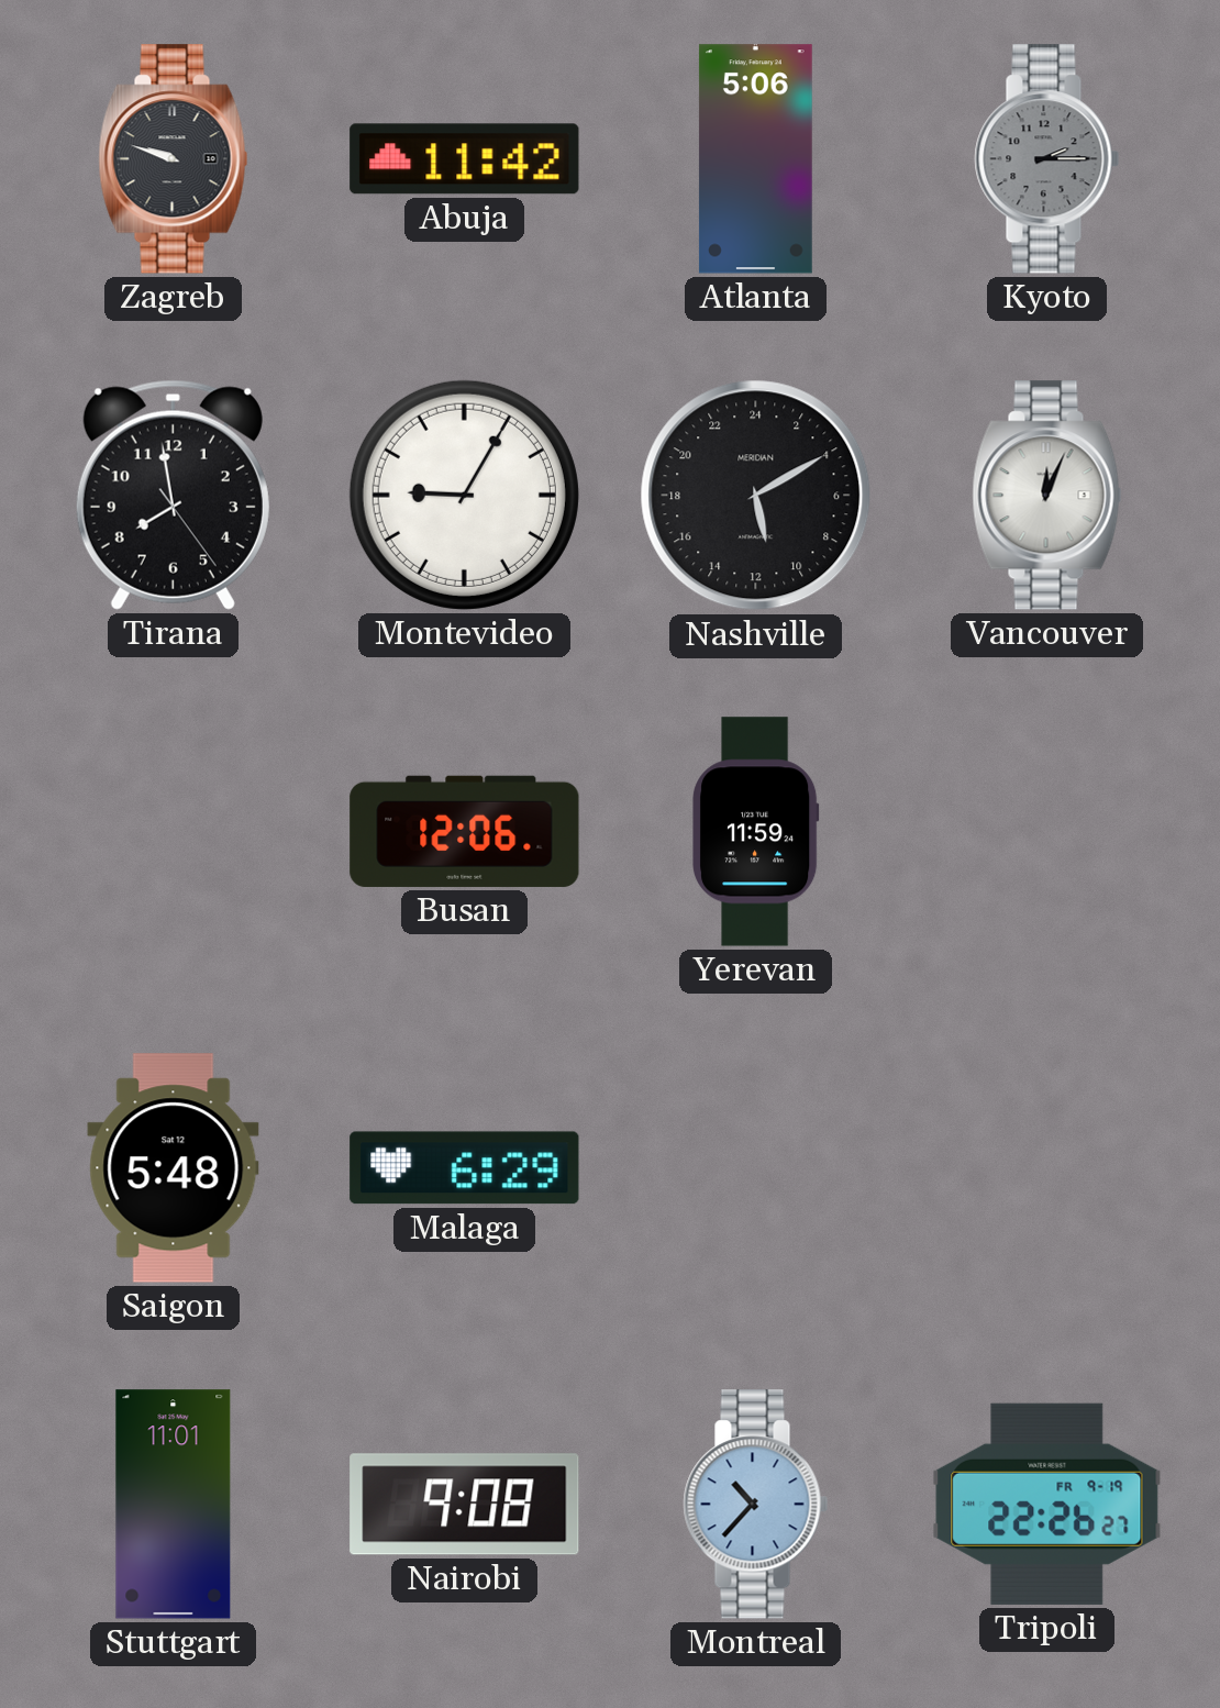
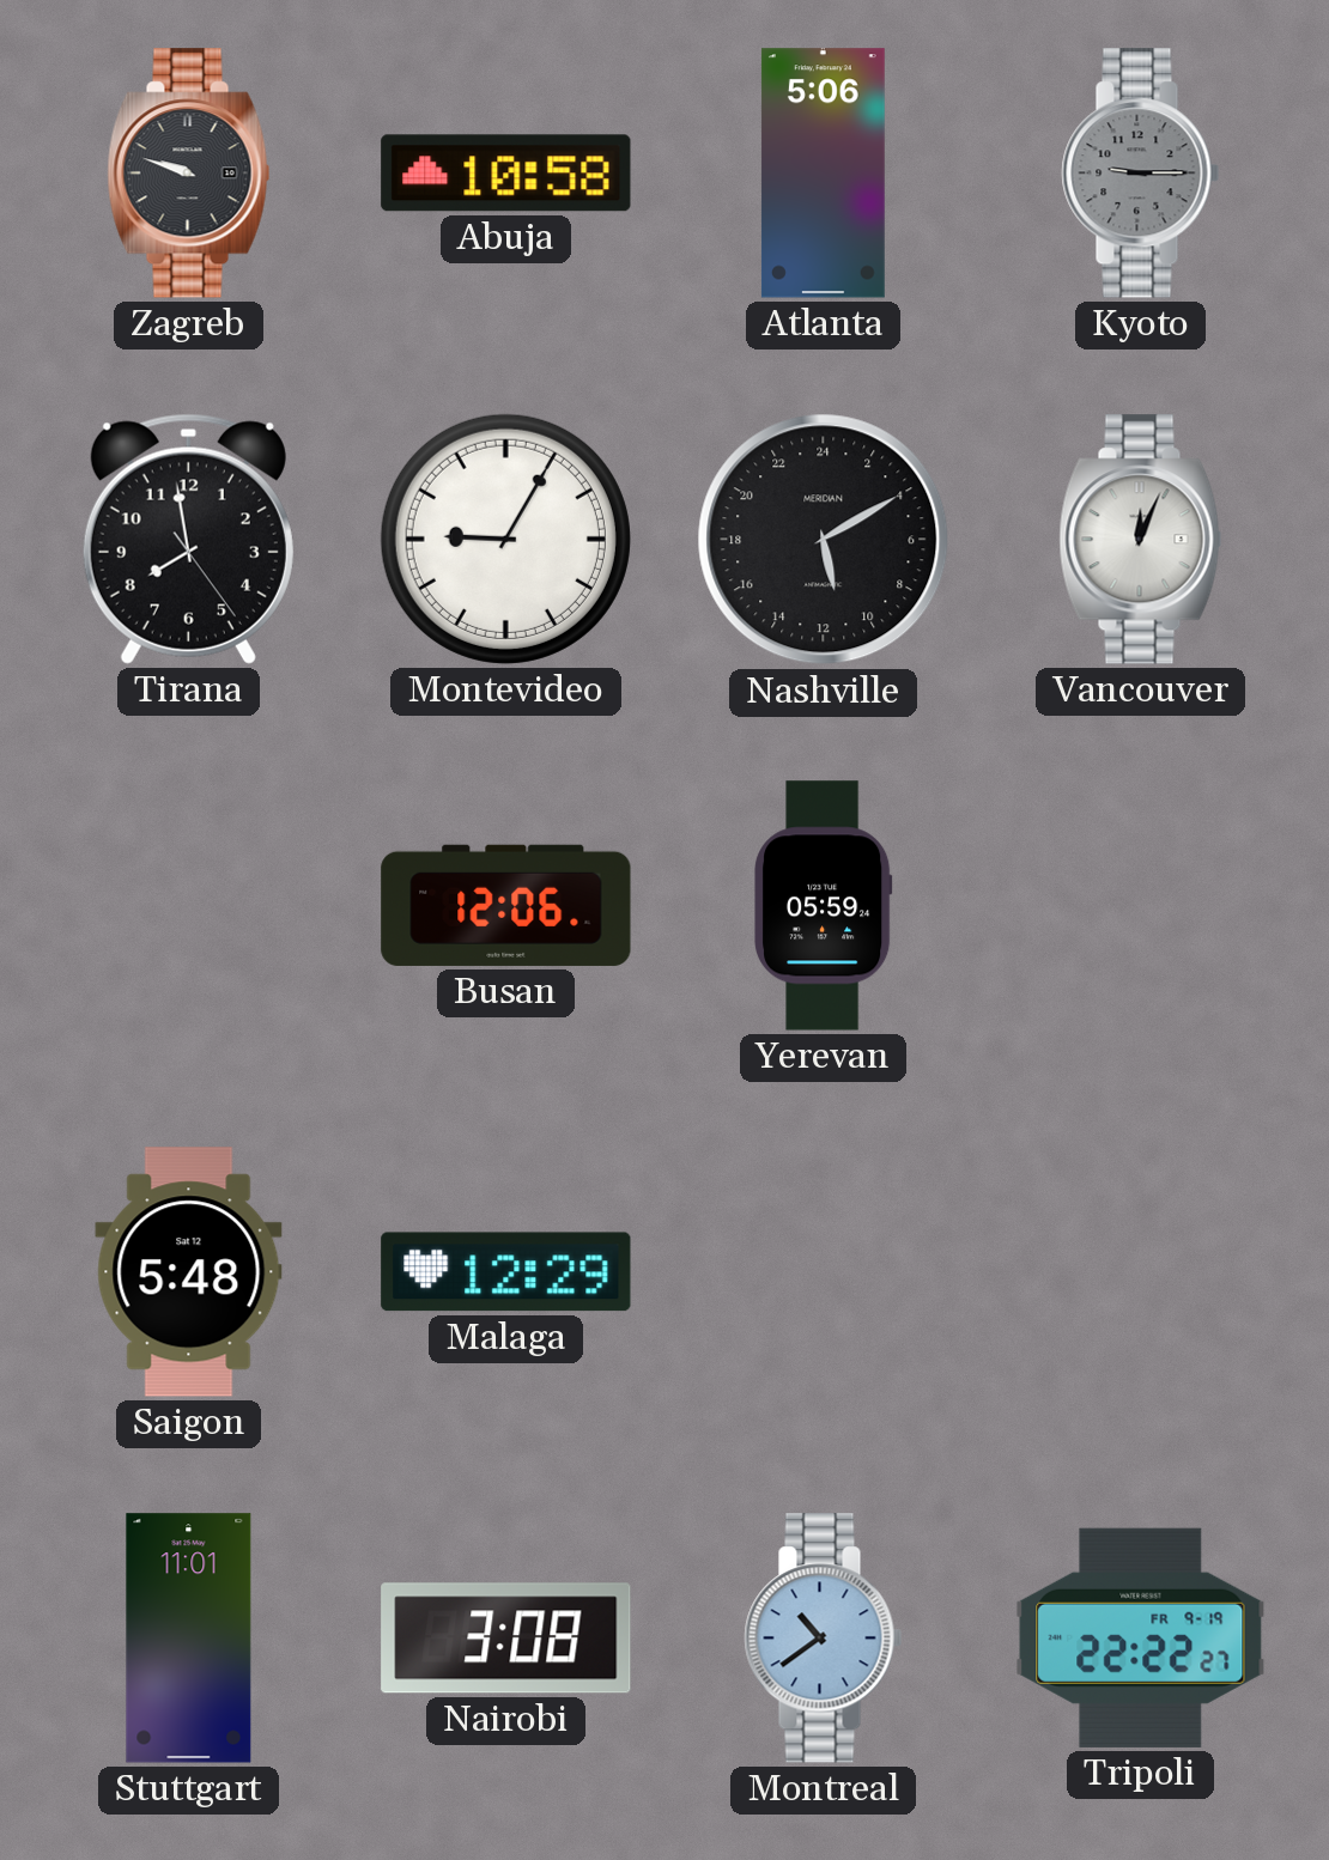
Abuja: 11:42 -> 10:58
Kyoto: 2:15 -> 9:15
Yerevan: 11:59 -> 05:59
Malaga: 6:29 -> 12:29
Nairobi: 9:08 -> 3:08
Montreal: 10:37 -> 10:39
Tripoli: 22:26 -> 22:22
